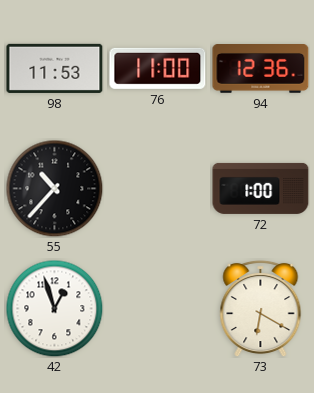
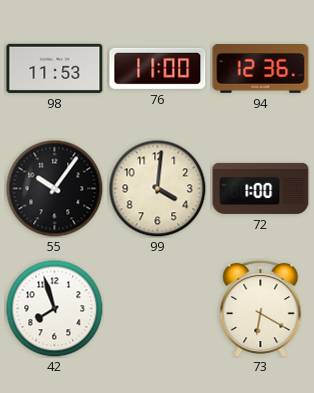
55: 10:37 -> 10:06
99: none -> 4:01
42: 12:57 -> 7:57
